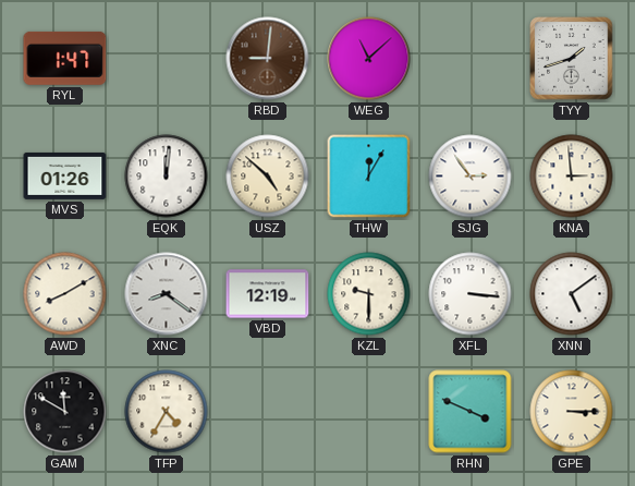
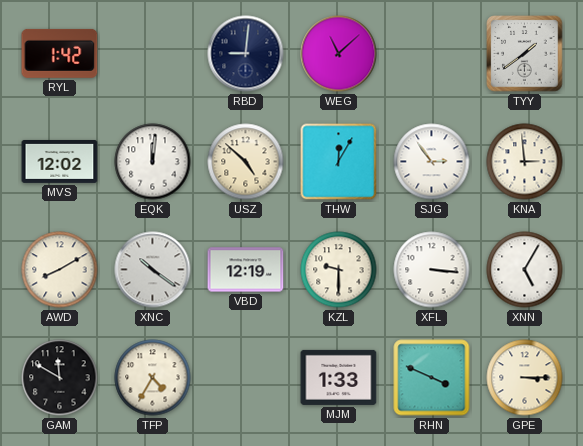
RYL: 1:47 -> 1:42
RBD dial: brown -> navy
TYY: 1:42 -> 1:39
MVS: 01:26 -> 12:02
XNC: 8:21 -> 10:21
XNN: 5:09 -> 5:05
MJM: none -> 1:33
